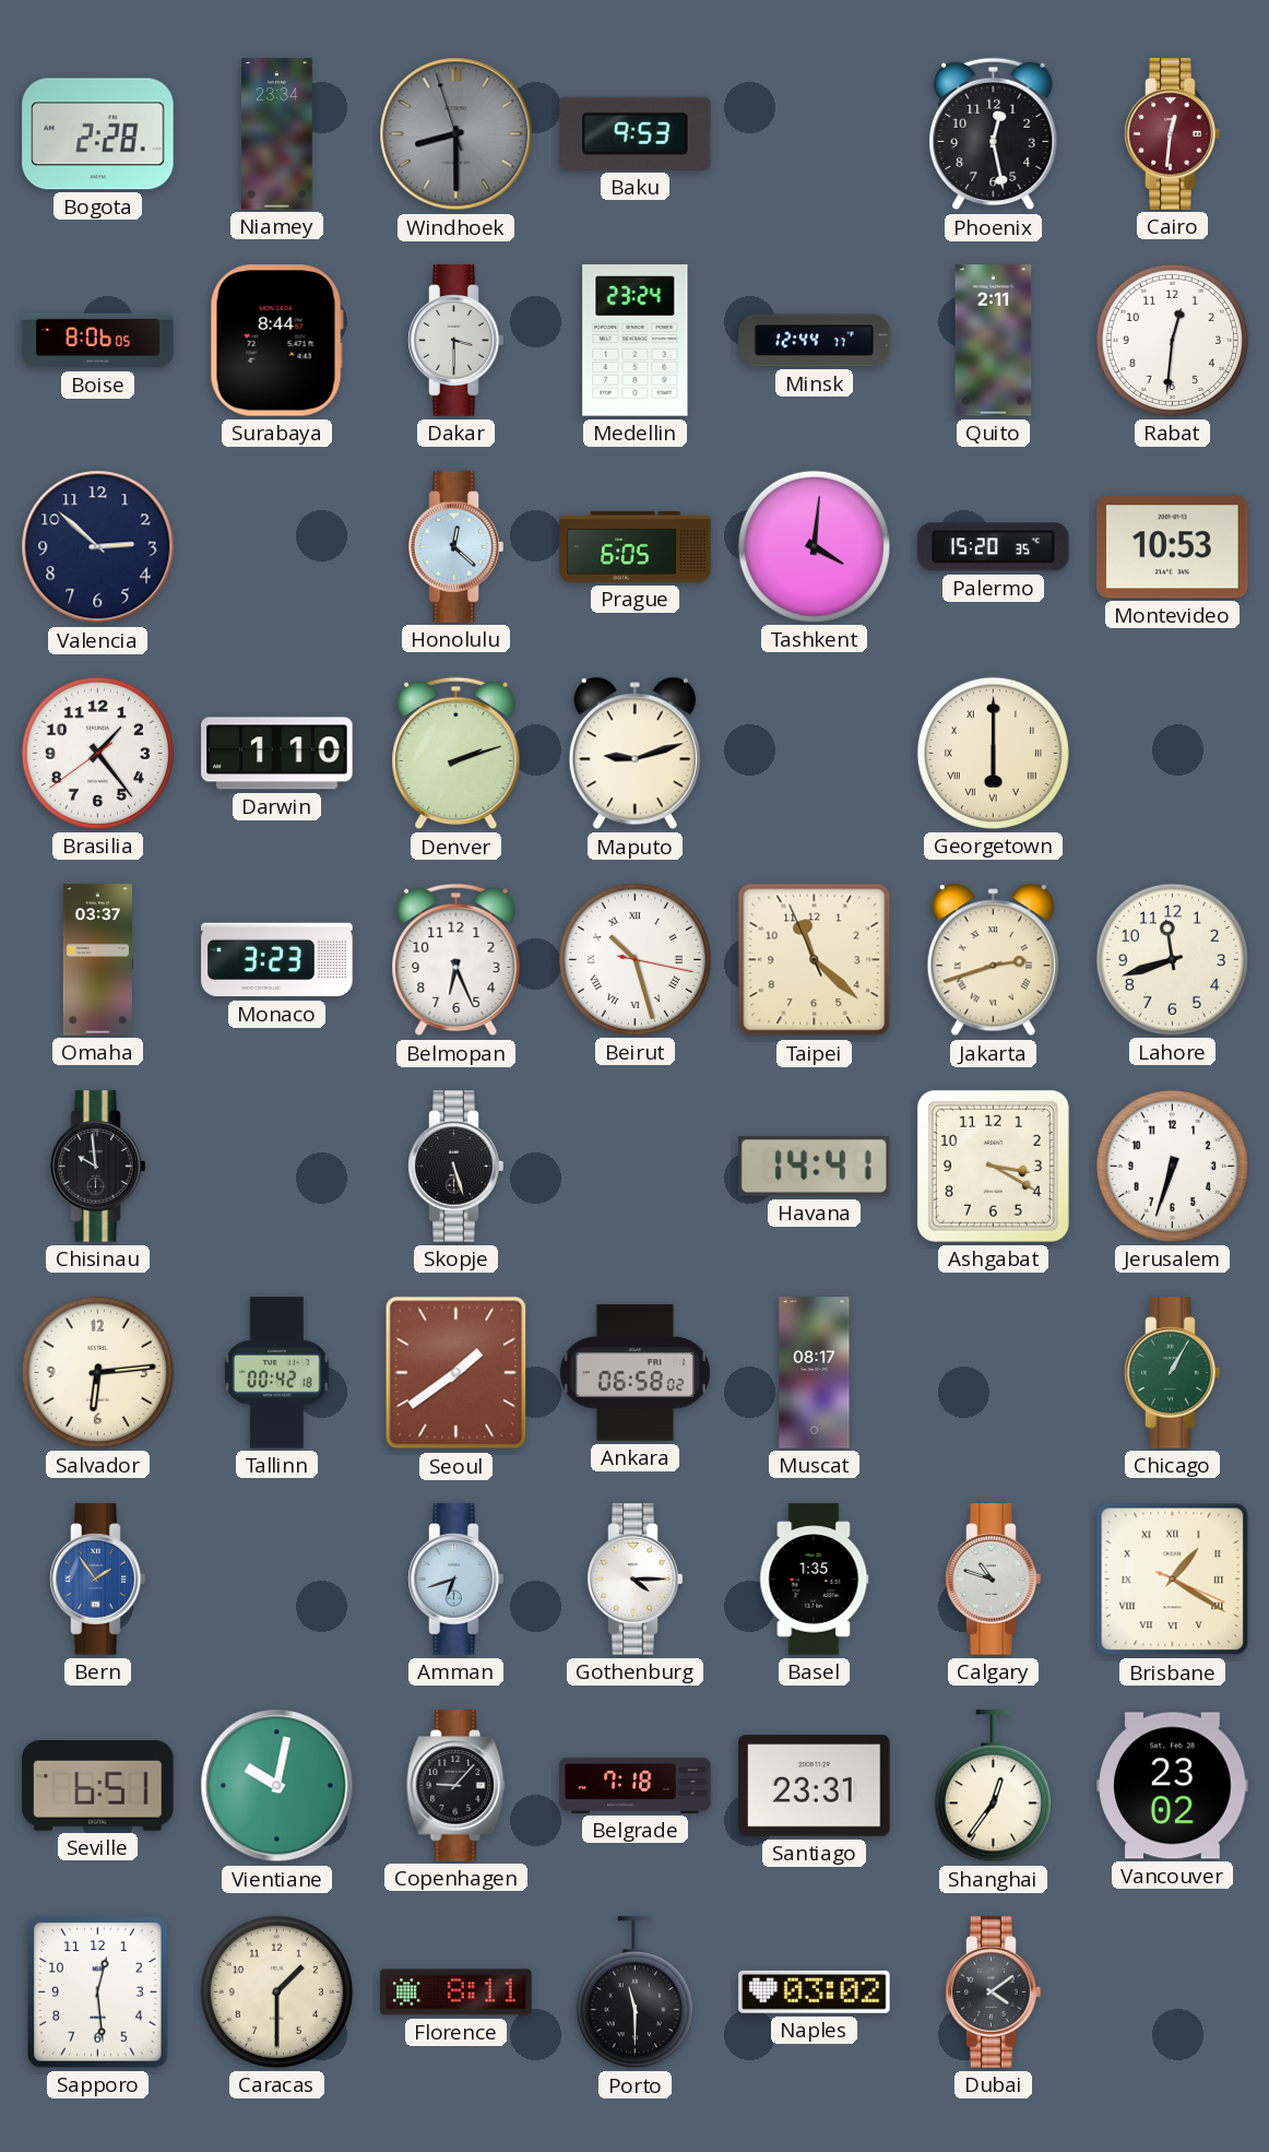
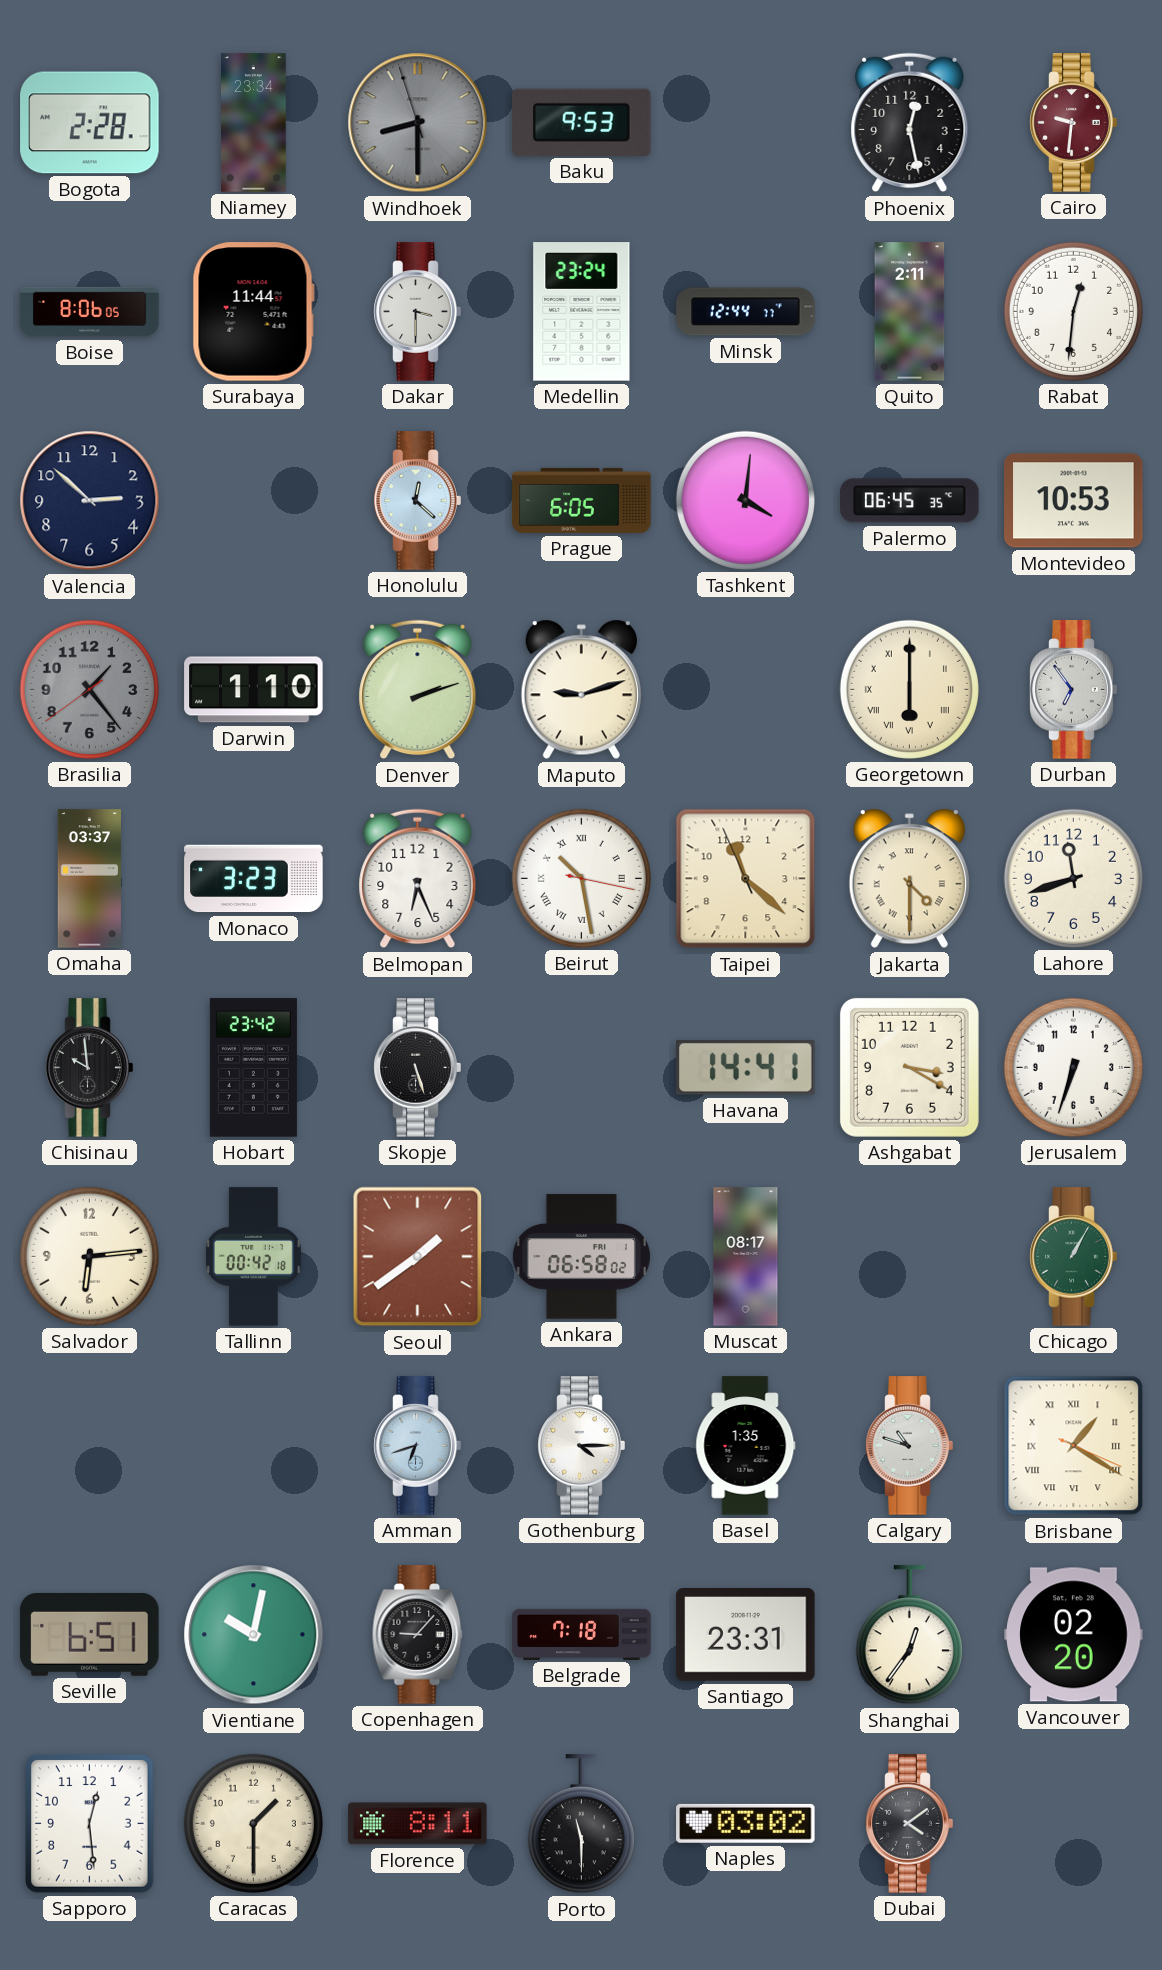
Cairo: 12:31 -> 9:31
Surabaya: 8:44 -> 11:44
Palermo: 15:20 -> 06:45
Brasilia dial: white -> grey
Durban: none -> 6:54
Beirut: 10:27 -> 10:28
Jakarta: 2:42 -> 4:30
Hobart: none -> 23:42
Bern: 1:54 -> none
Vancouver: 23:02 -> 02:20
